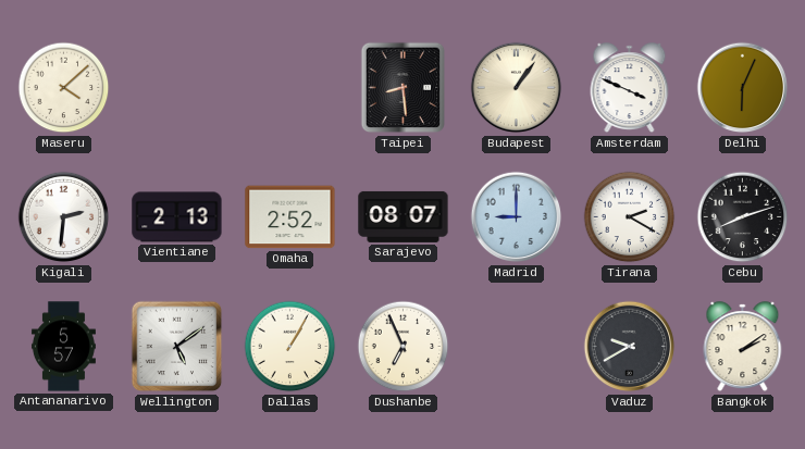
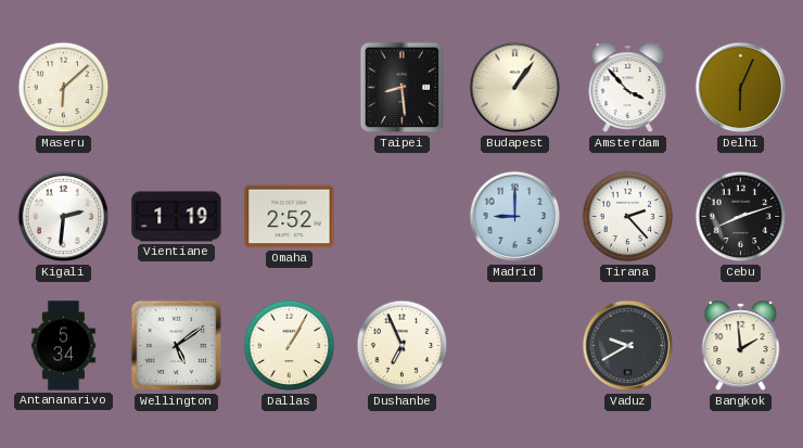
Maseru: 4:08 -> 6:08
Amsterdam: 3:49 -> 3:53
Vientiane: 2:13 -> 1:19
Sarajevo: 08:07 -> none
Tirana: 2:20 -> 2:23
Antananarivo: 5:57 -> 5:34
Bangkok: 2:09 -> 1:59
